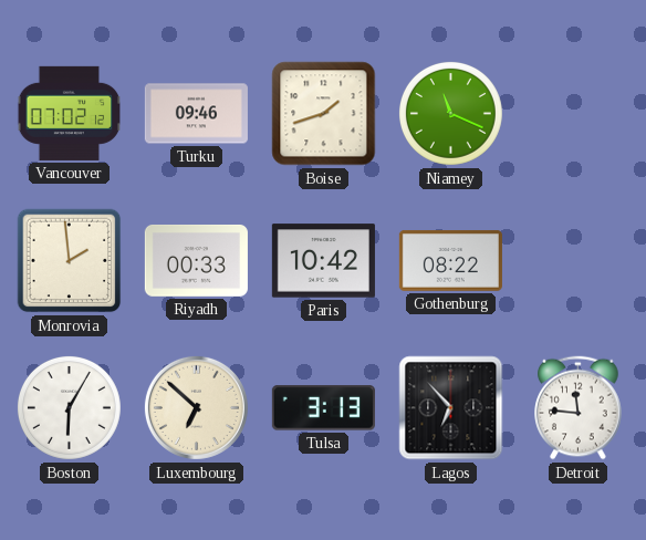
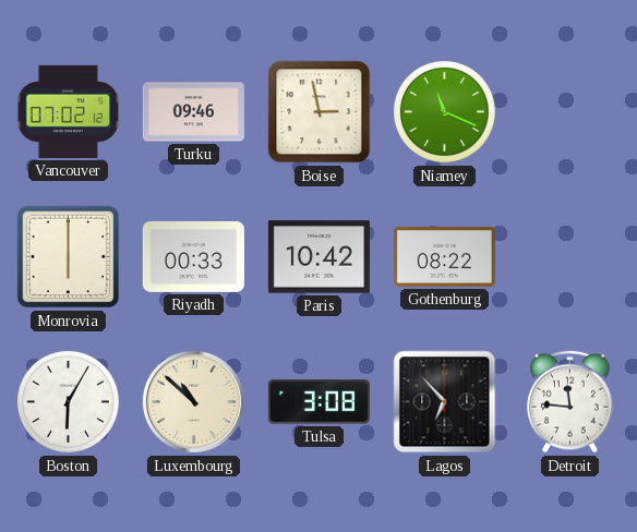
Boise: 1:42 -> 2:58
Monrovia: 1:59 -> 6:00
Luxembourg: 6:52 -> 10:52
Tulsa: 3:13 -> 3:08
